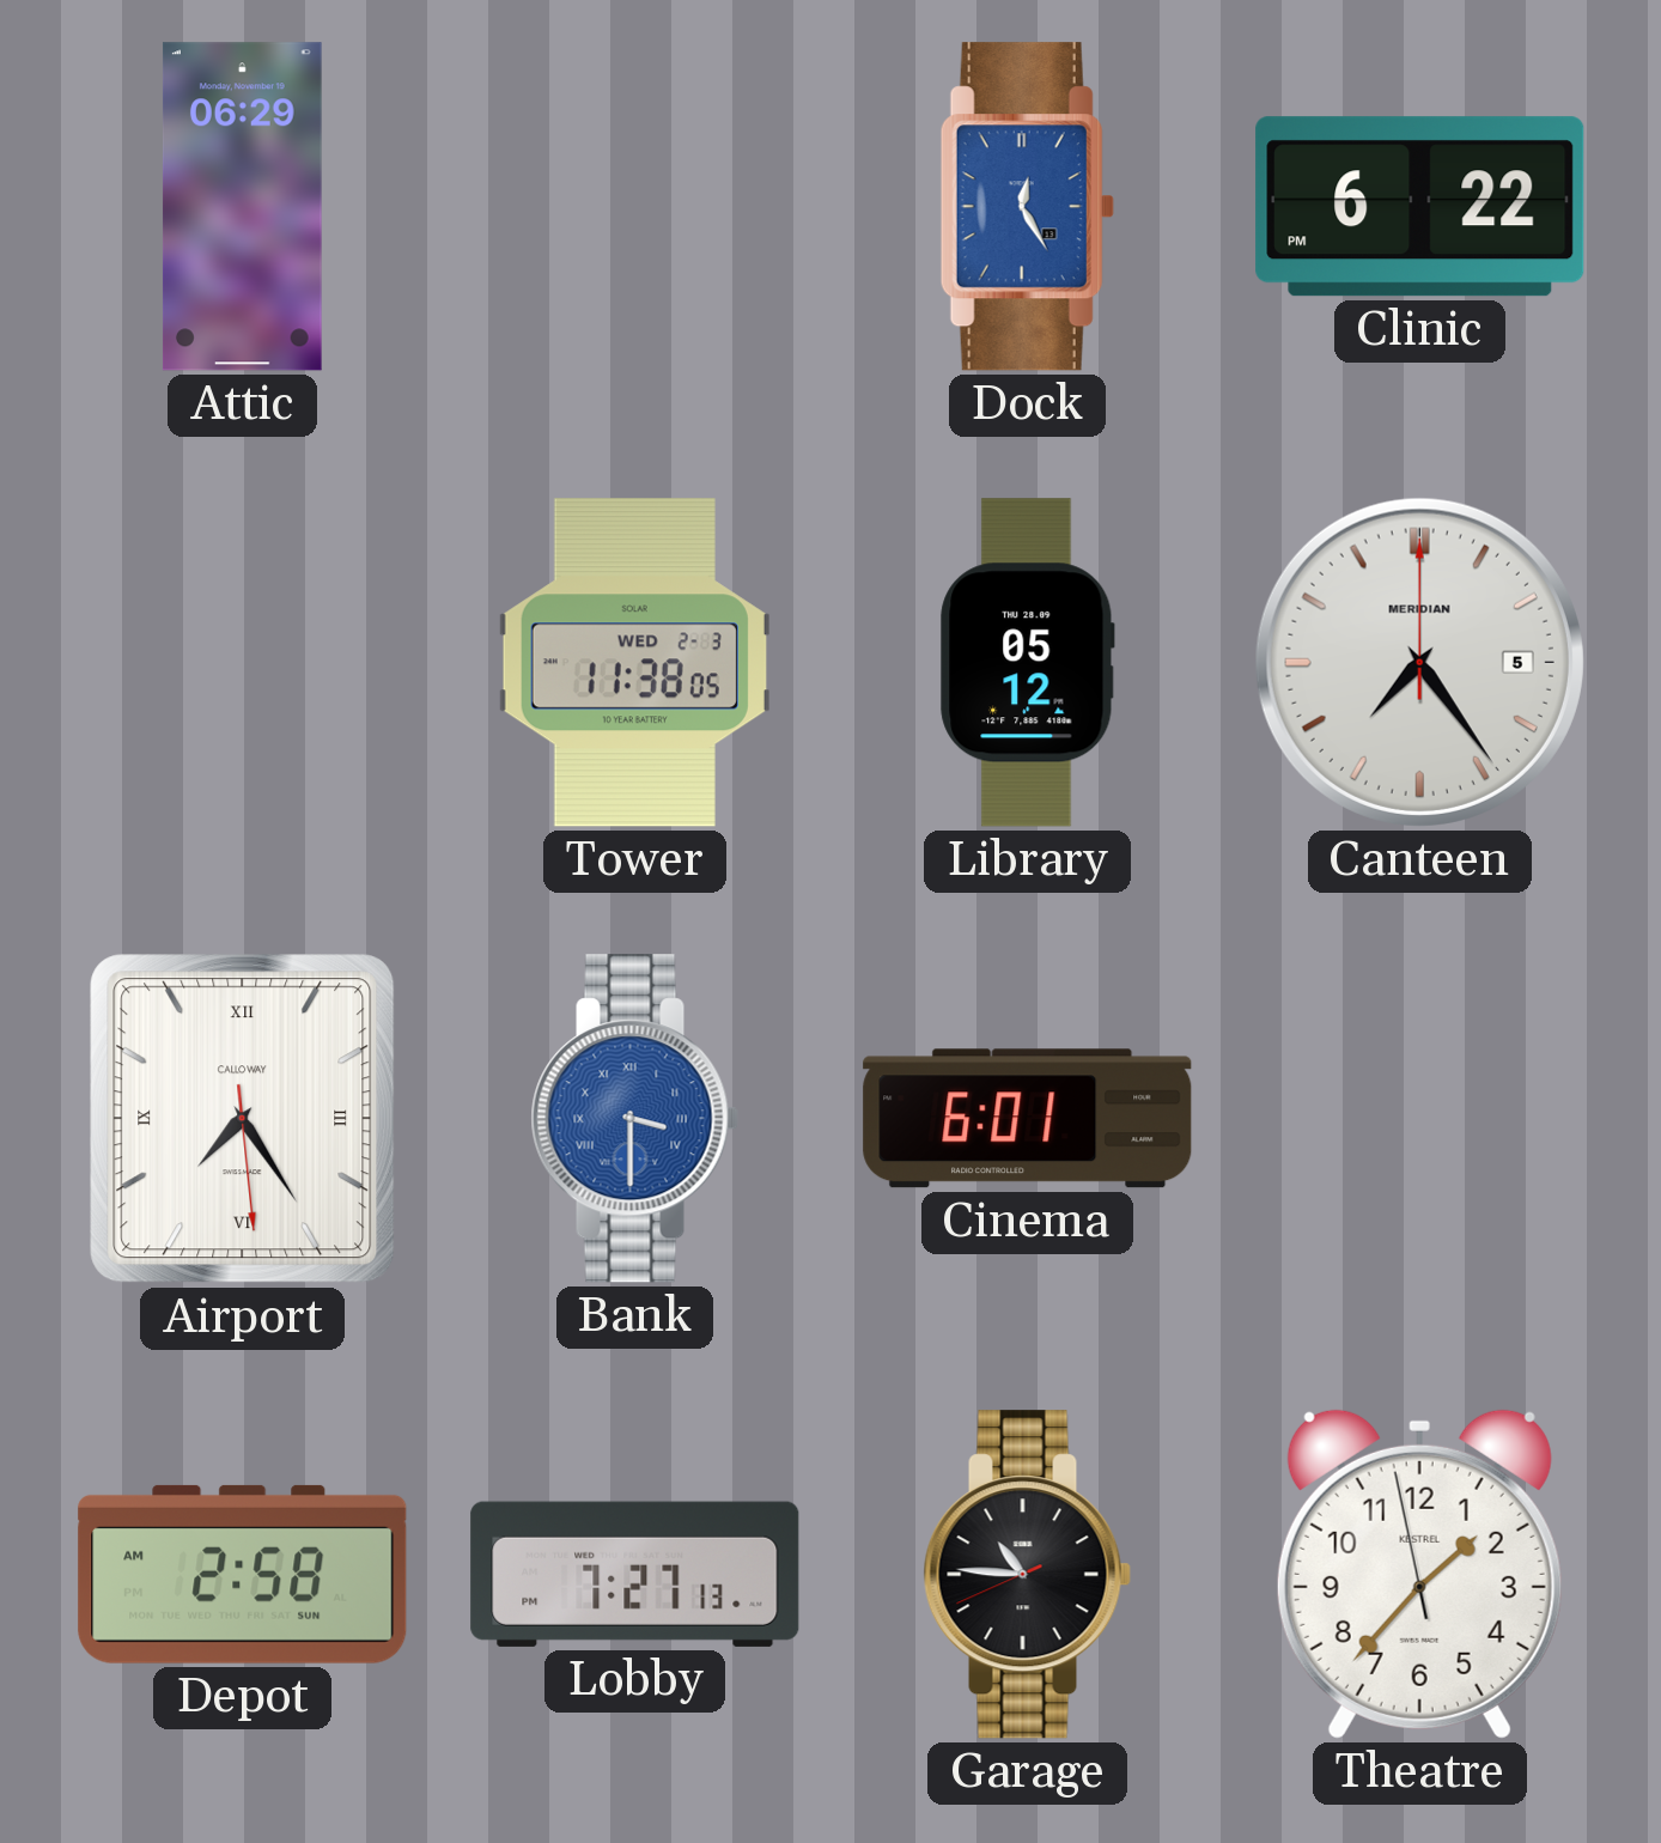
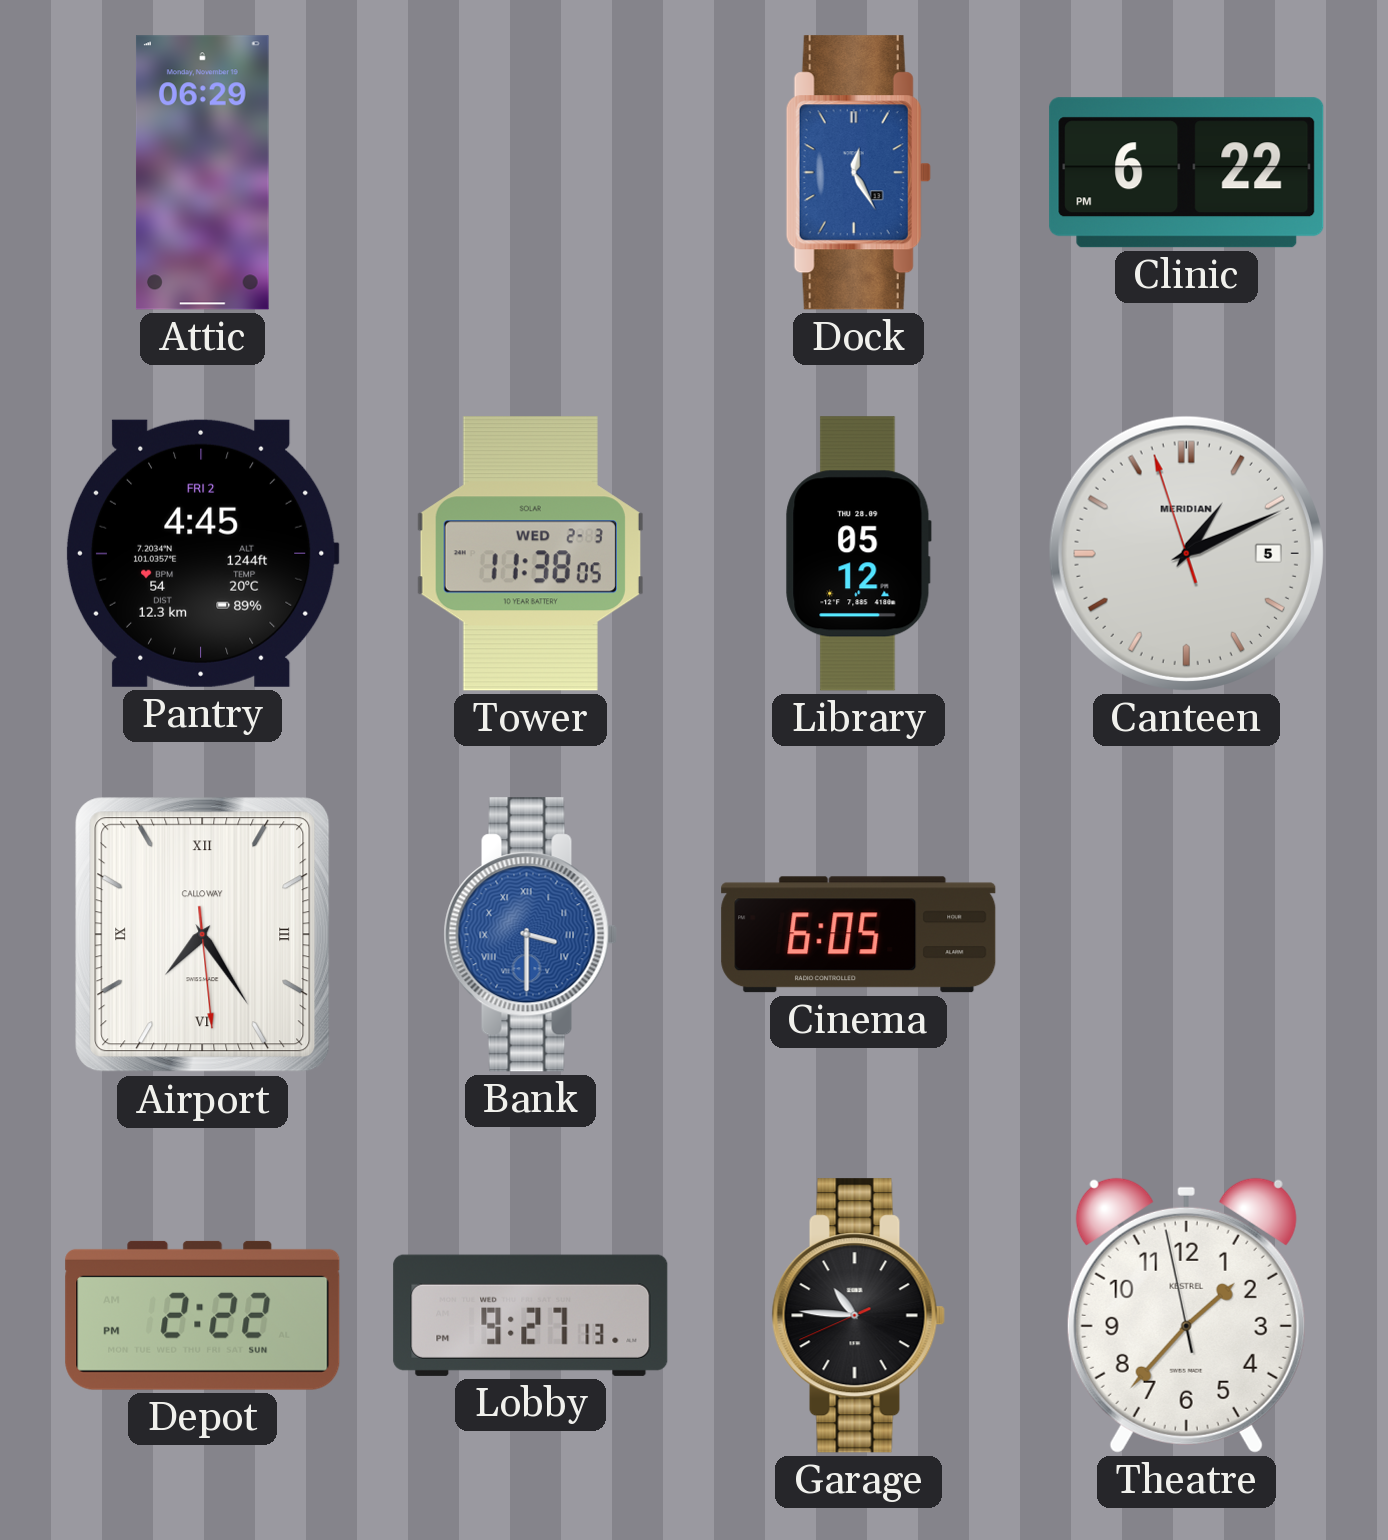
Pantry: none -> 4:45
Canteen: 7:24 -> 1:10
Cinema: 6:01 -> 6:05
Depot: 2:58 -> 2:22
Lobby: 7:27 -> 9:27
